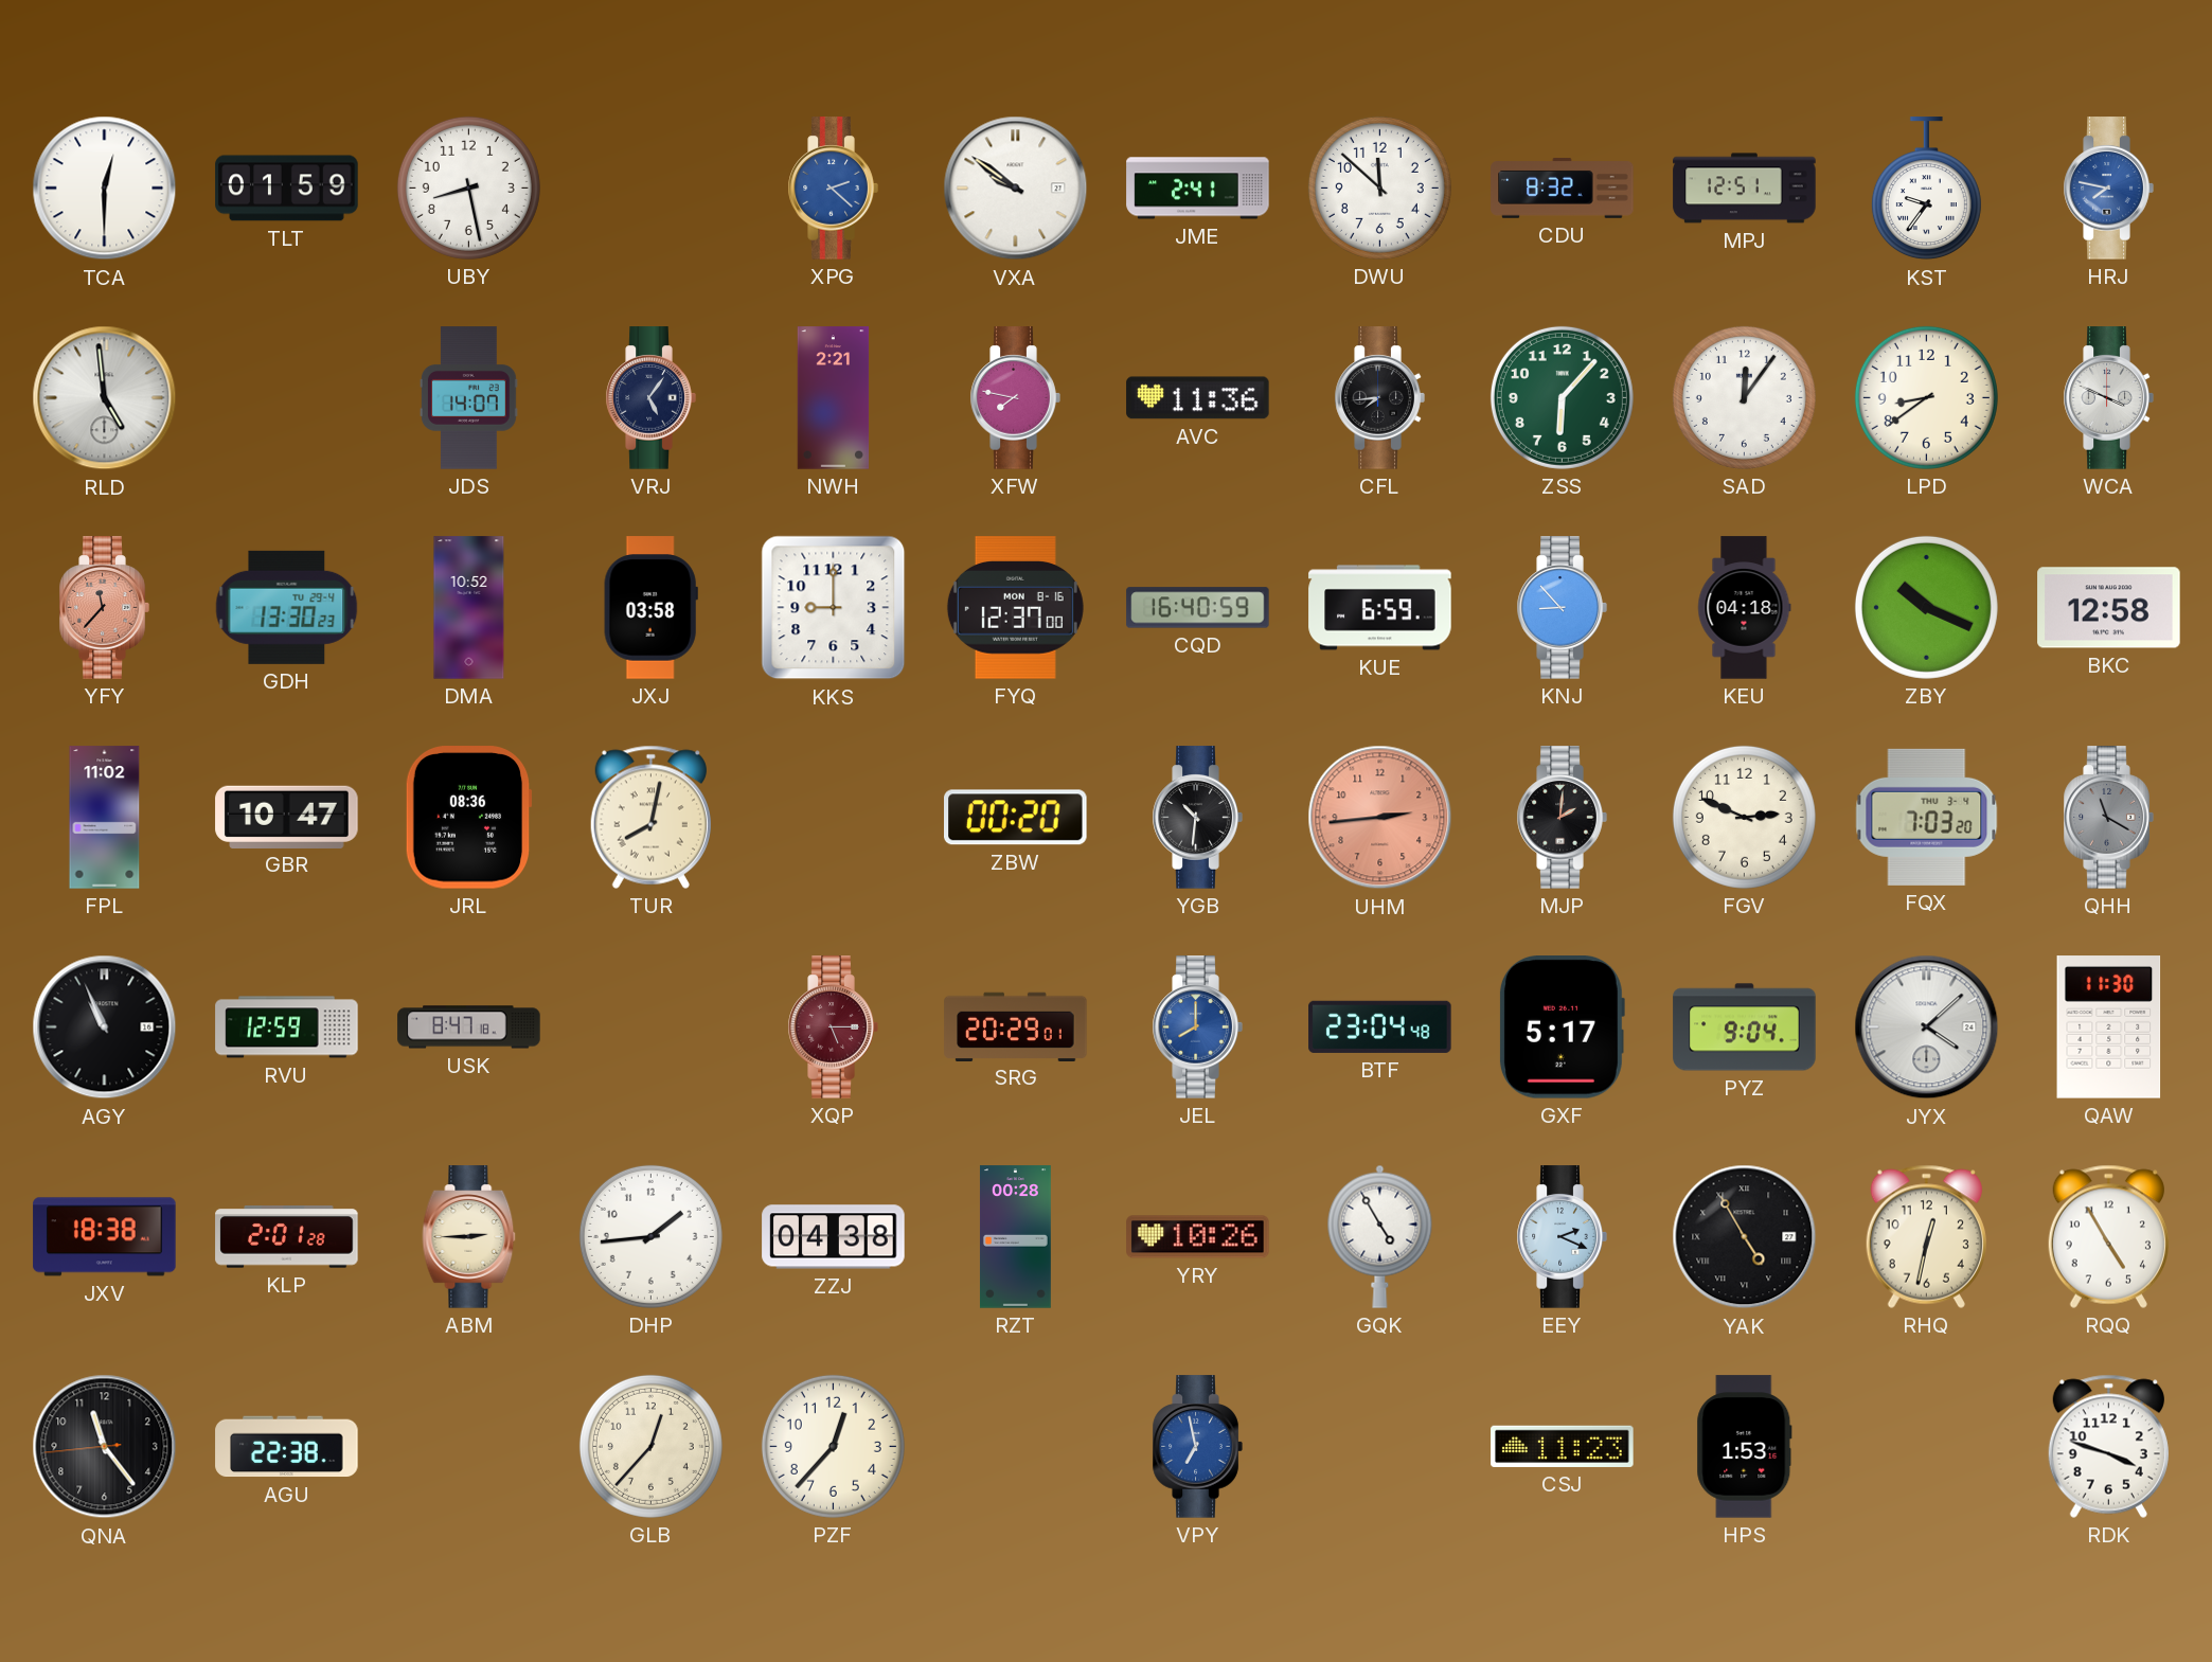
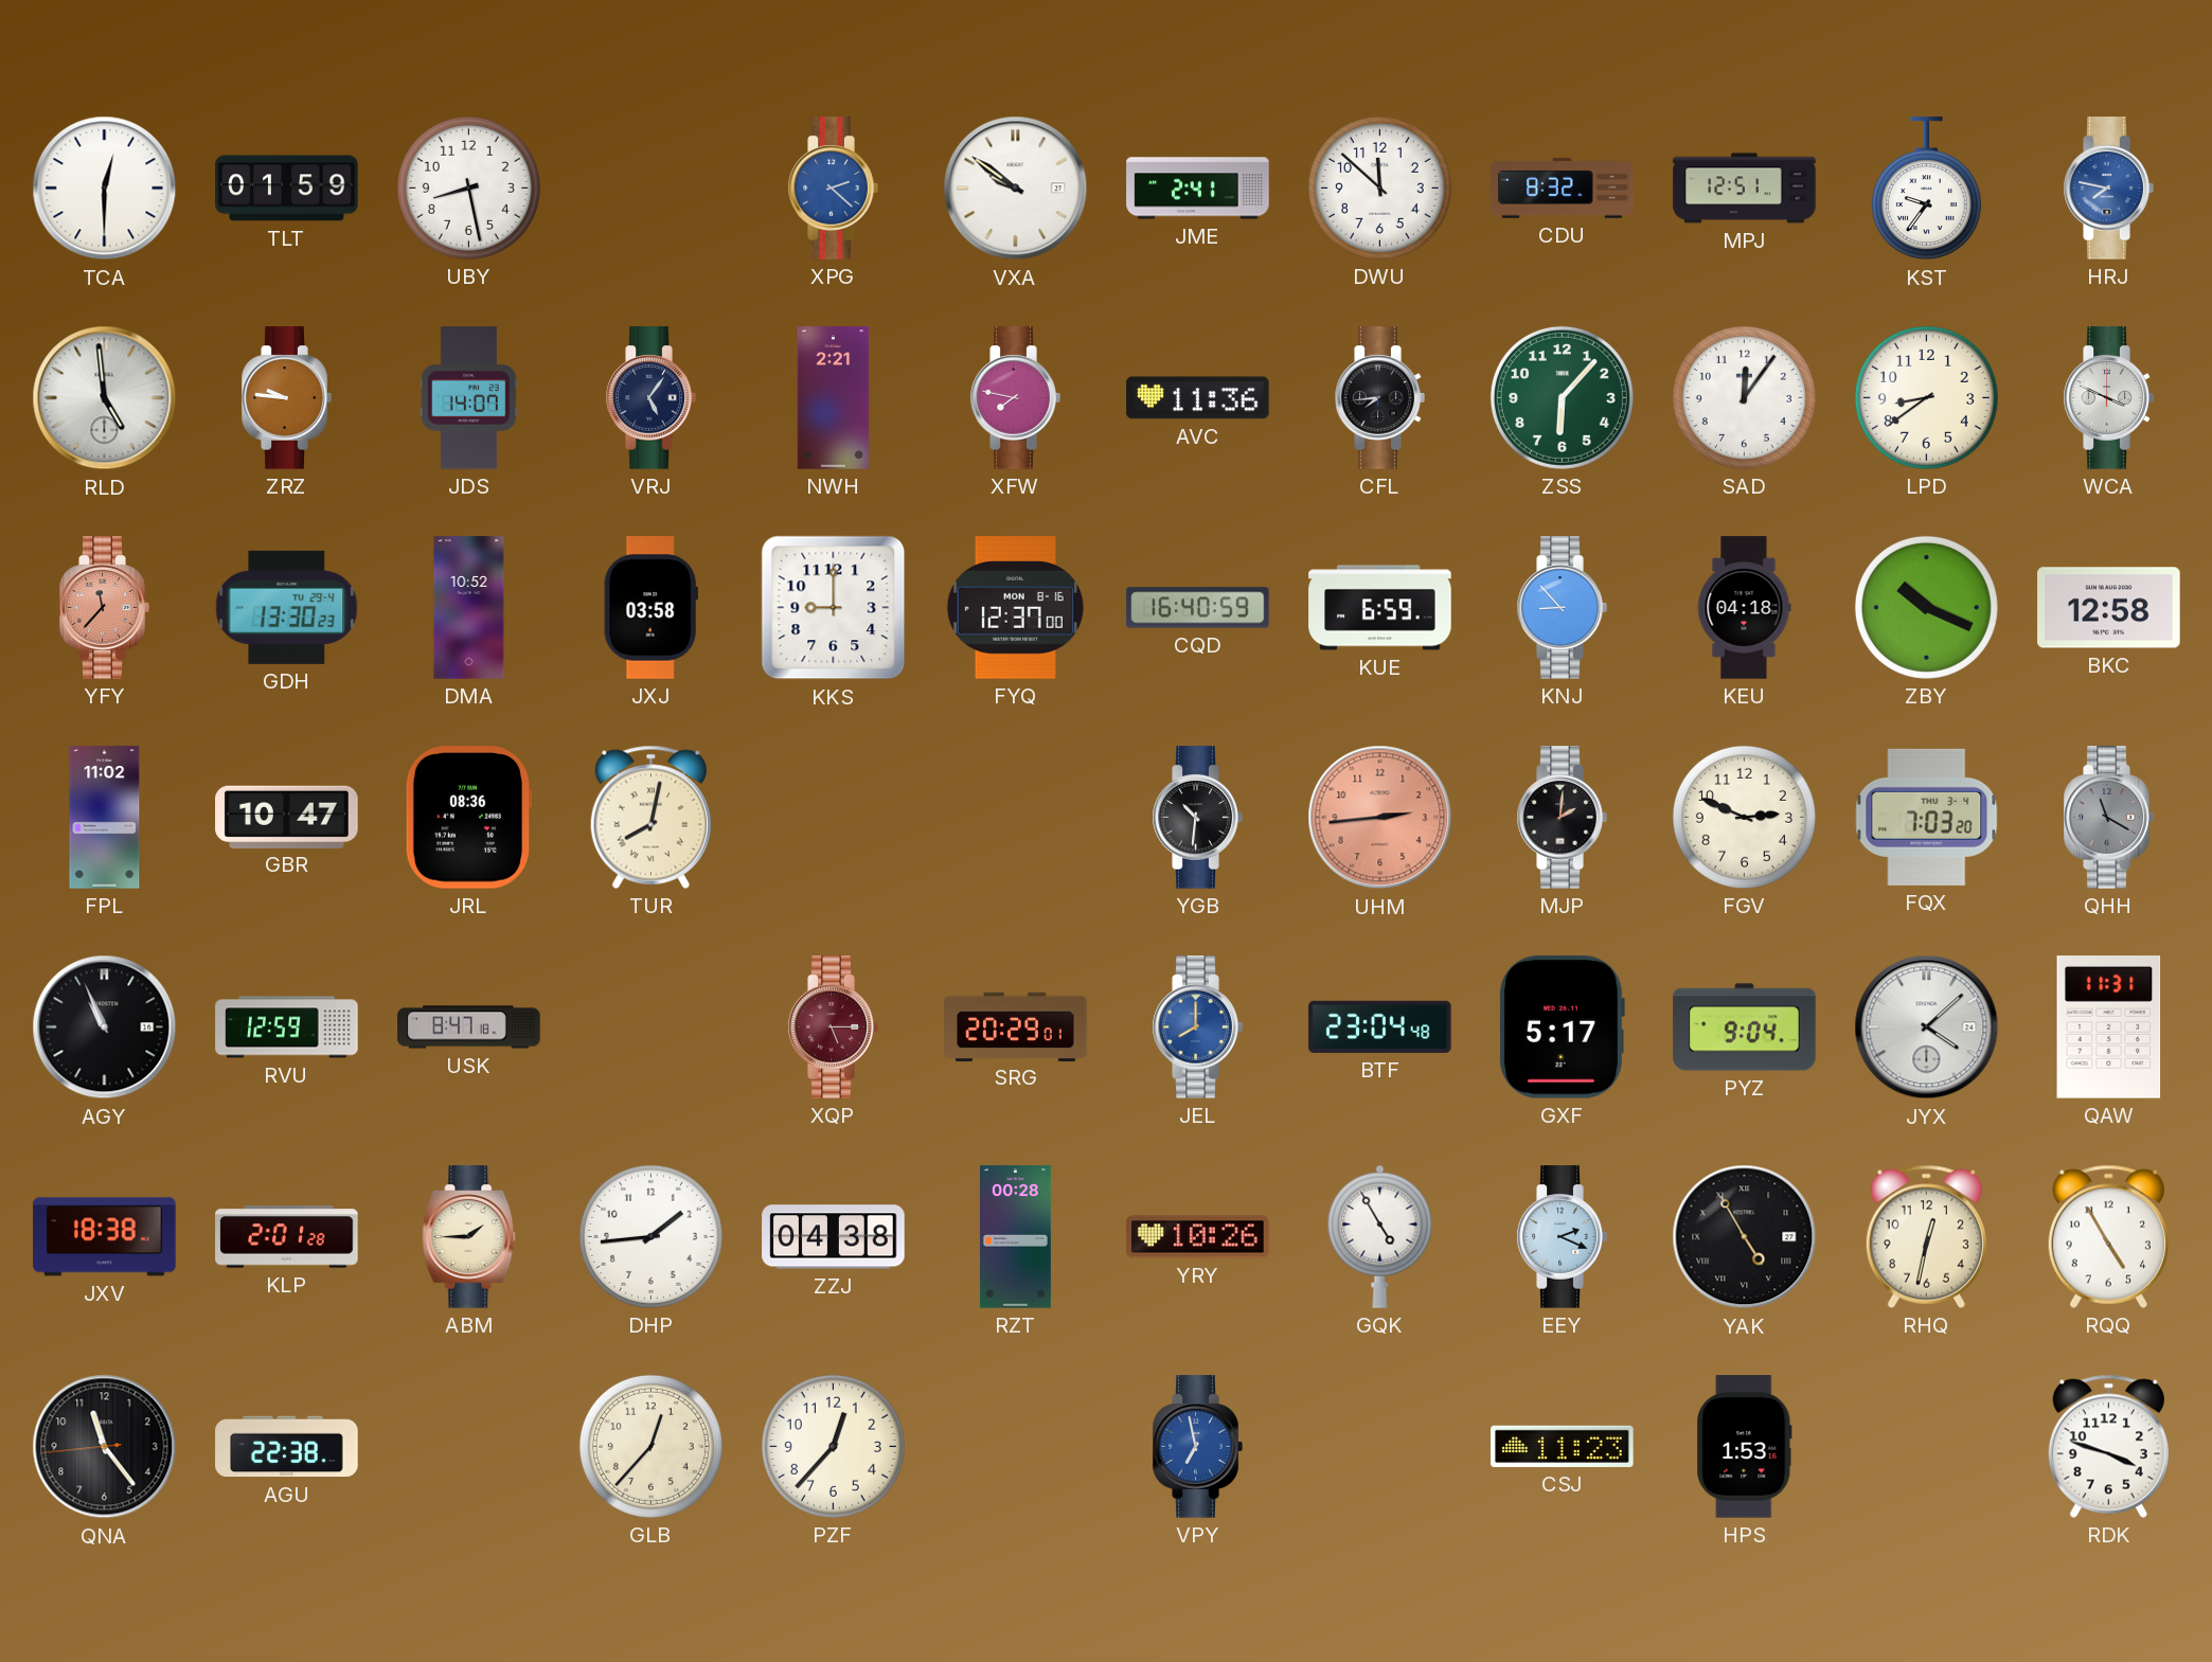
ZRZ: none -> 9:46
ZBW: 00:20 -> none
QAW: 11:30 -> 11:31
ABM: 2:45 -> 1:45
